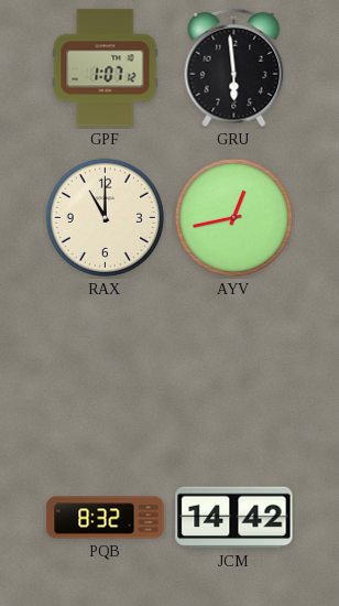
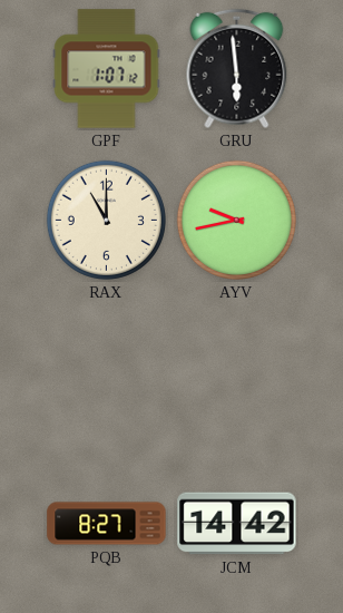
AYV: 12:43 -> 9:43
PQB: 8:32 -> 8:27
